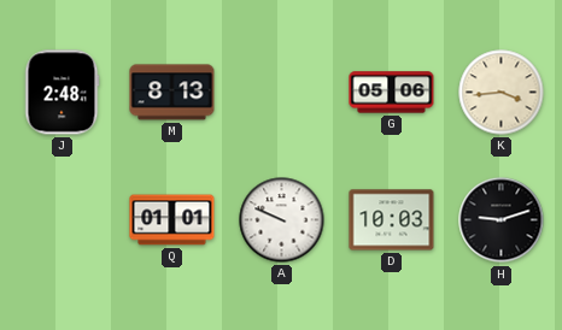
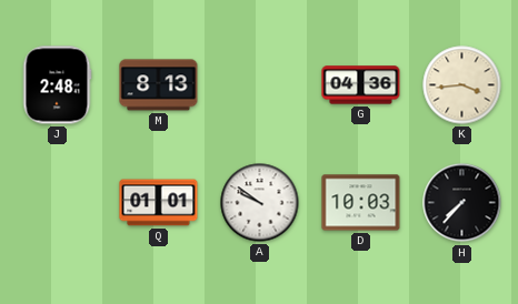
G: 05:06 -> 04:36
A: 9:49 -> 9:51
H: 9:12 -> 7:37
